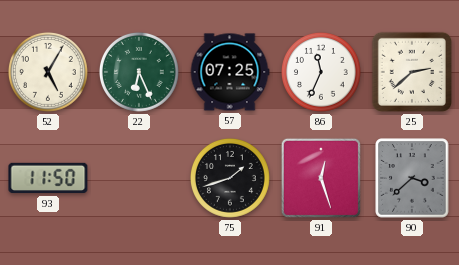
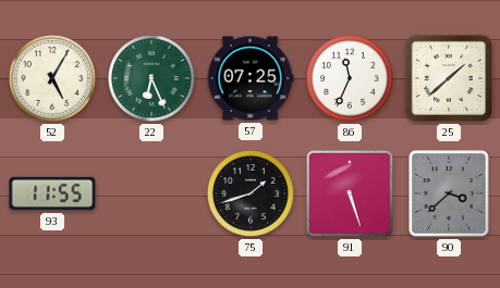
25: 2:38 -> 1:38
93: 11:50 -> 11:55
91: 12:27 -> 5:27
